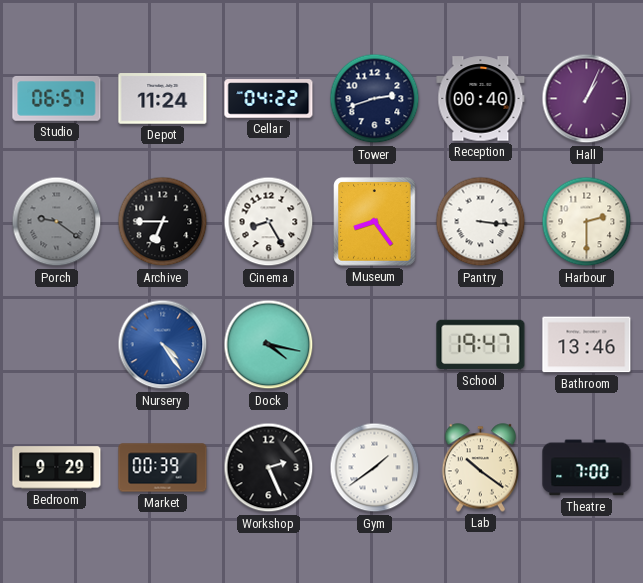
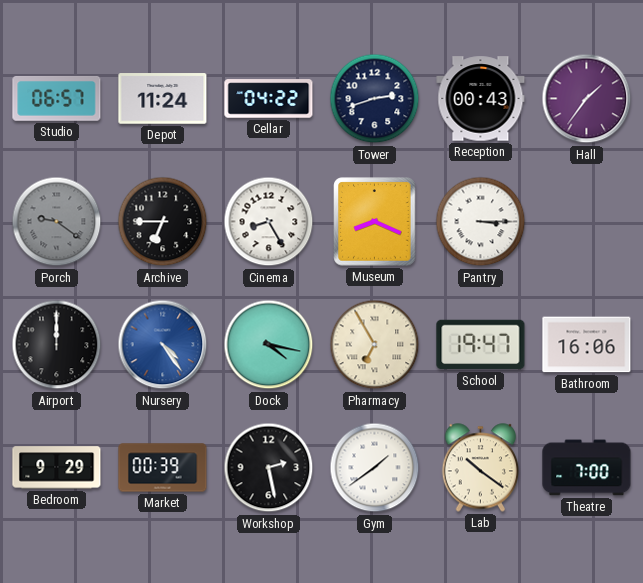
Reception: 00:40 -> 00:43
Hall: 1:04 -> 1:36
Museum: 8:24 -> 8:19
Pantry: 3:16 -> 3:15
Harbour: 2:30 -> none
Airport: none -> 12:00
Pharmacy: none -> 6:55
Bathroom: 13:46 -> 16:06
Workshop: 2:26 -> 2:28
